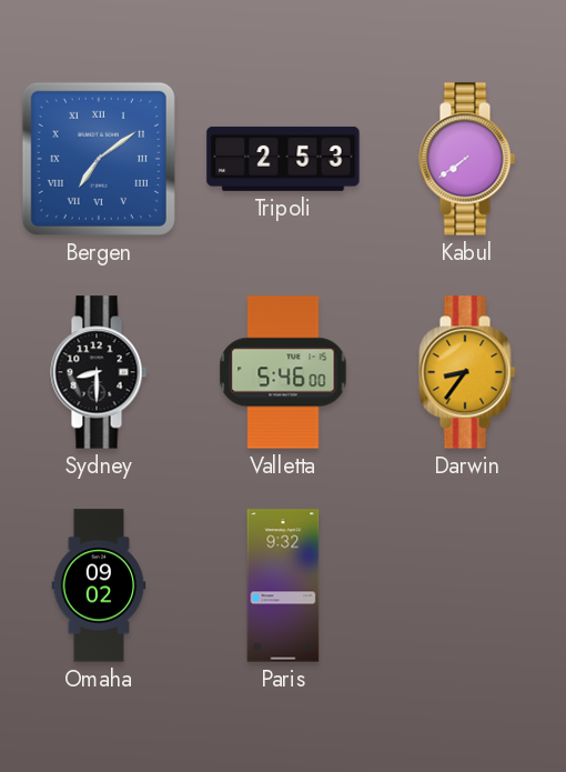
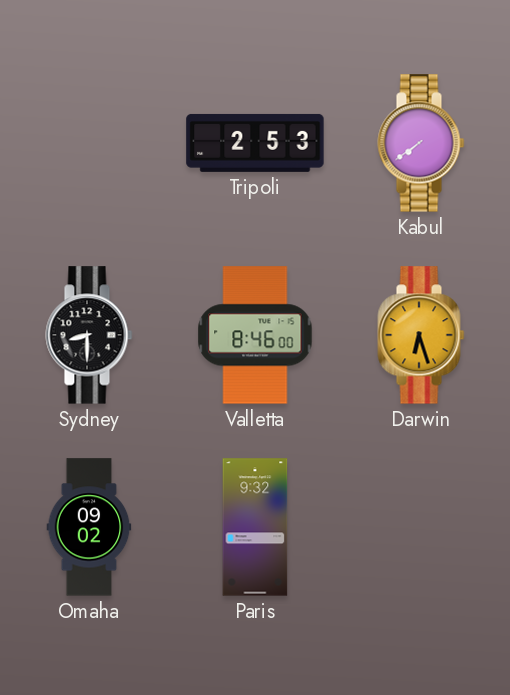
Bergen: 7:09 -> none
Valletta: 5:46 -> 8:46
Darwin: 8:36 -> 6:27
